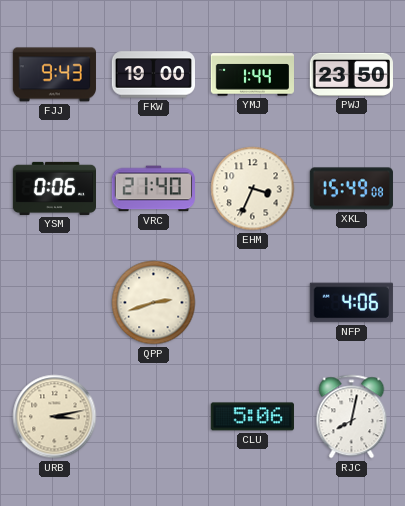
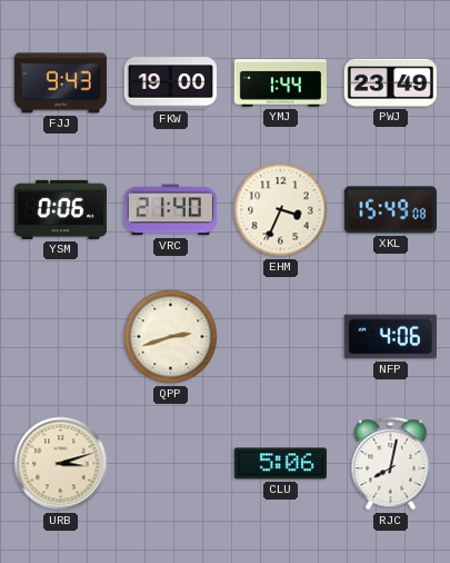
PWJ: 23:50 -> 23:49
URB: 3:13 -> 3:12
